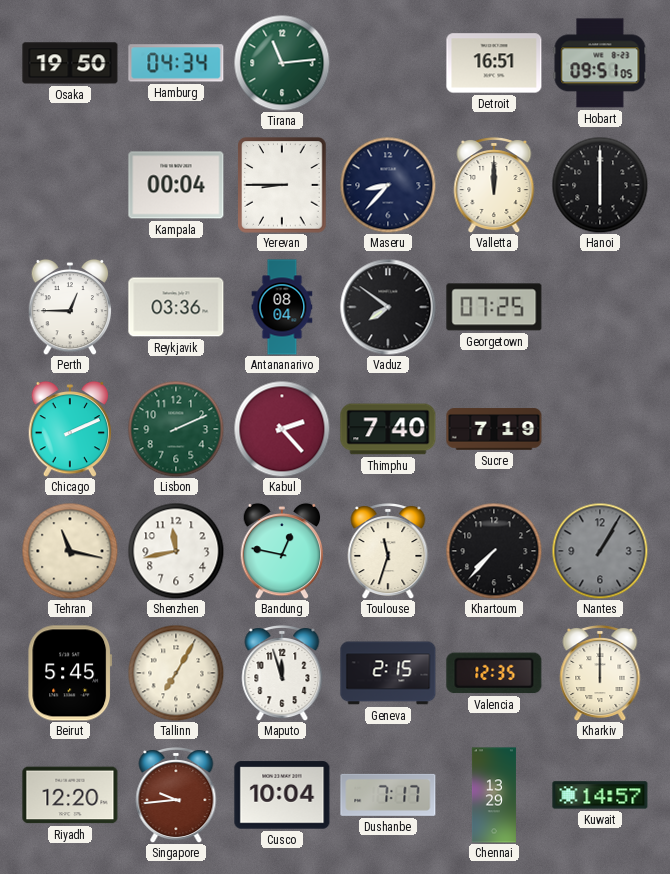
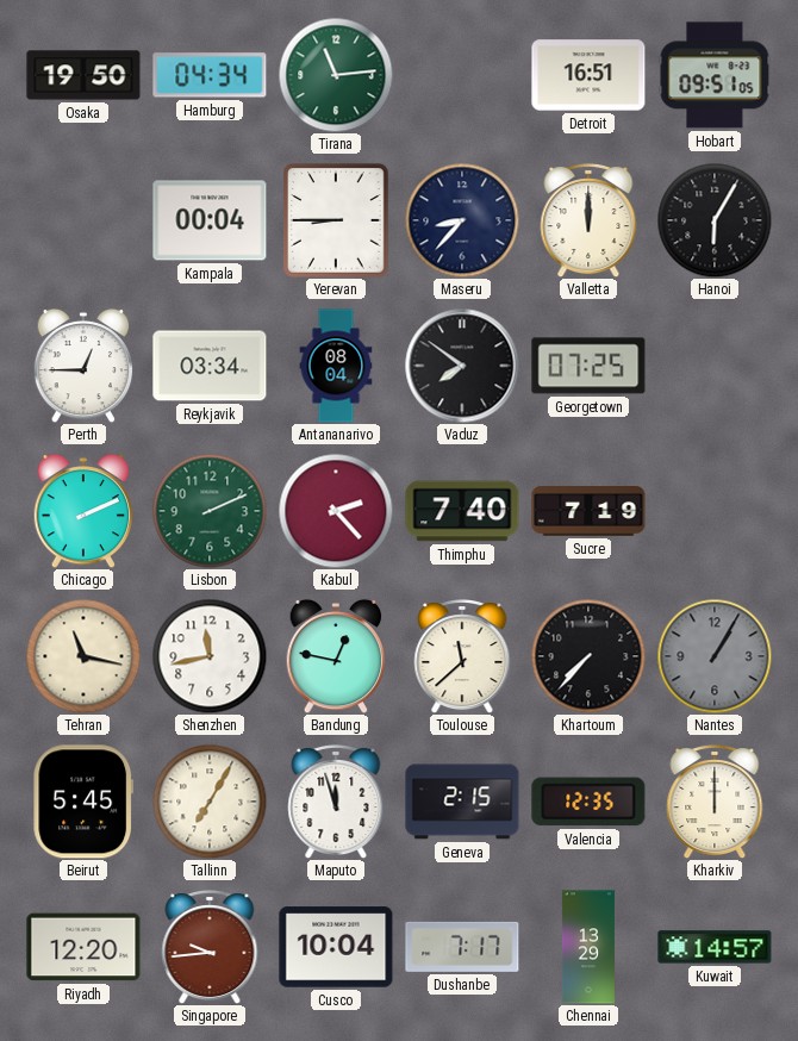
Hanoi: 6:00 -> 6:05
Reykjavik: 03:36 -> 03:34
Toulouse: 11:33 -> 11:38
